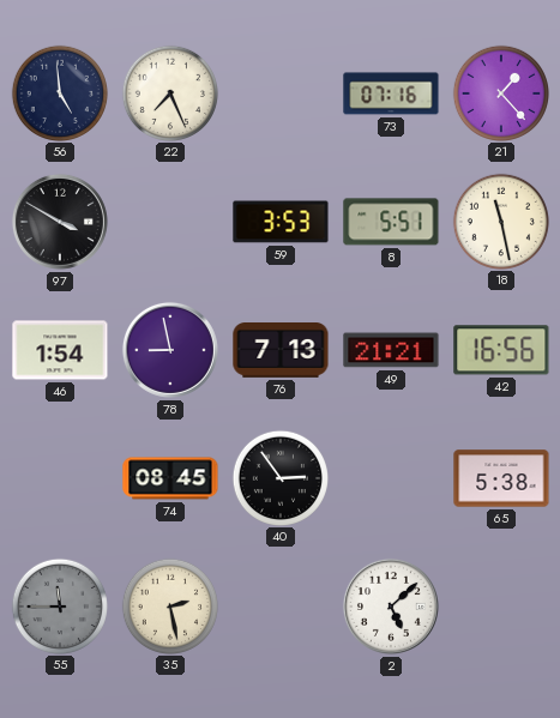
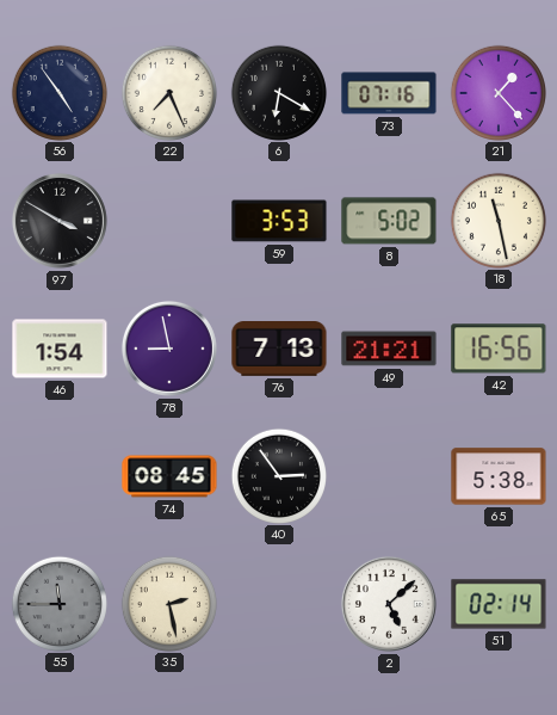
56: 4:59 -> 4:54
6: none -> 6:20
8: 5:51 -> 5:02
51: none -> 02:14
